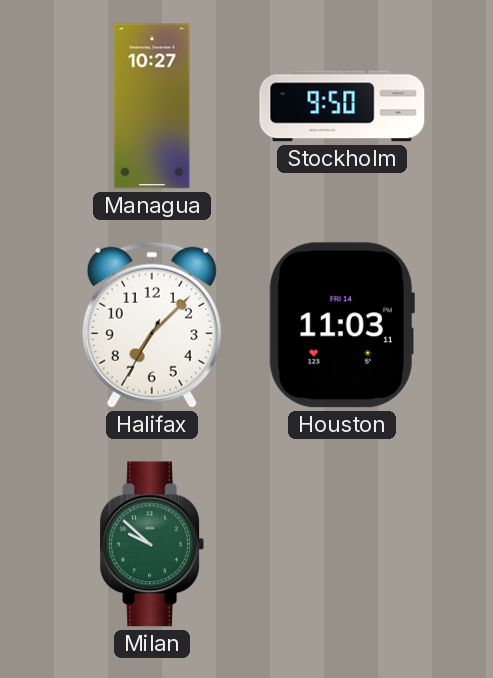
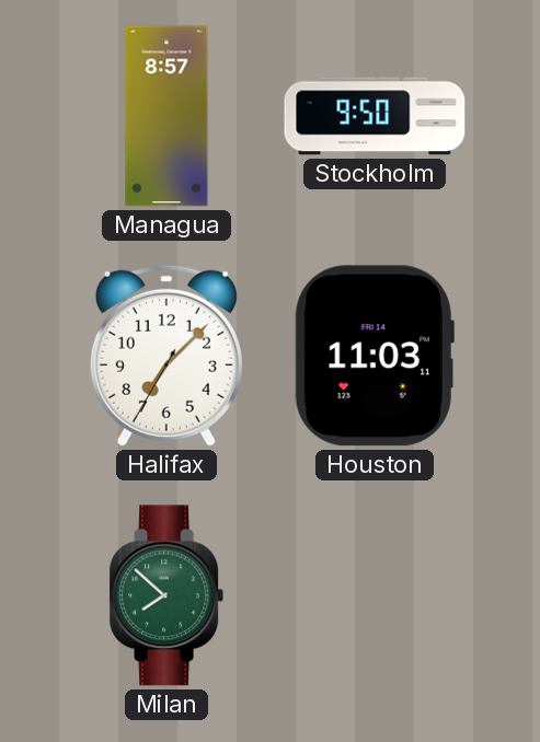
Managua: 10:27 -> 8:57
Milan: 9:52 -> 7:52
